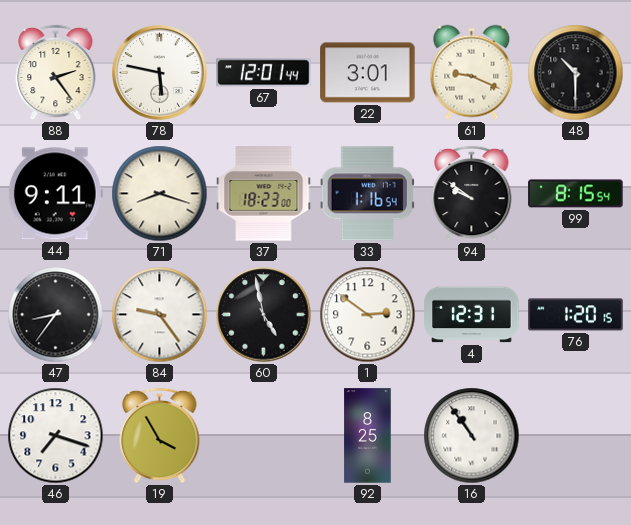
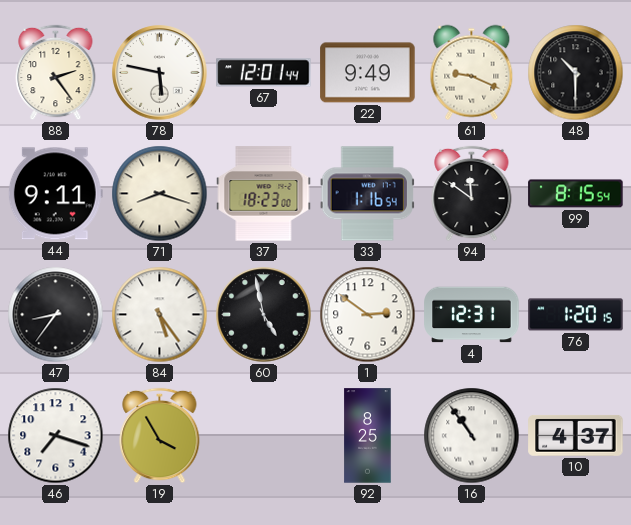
22: 3:01 -> 9:49
94: 9:51 -> 11:51
84: 9:24 -> 5:24
10: none -> 4:37
